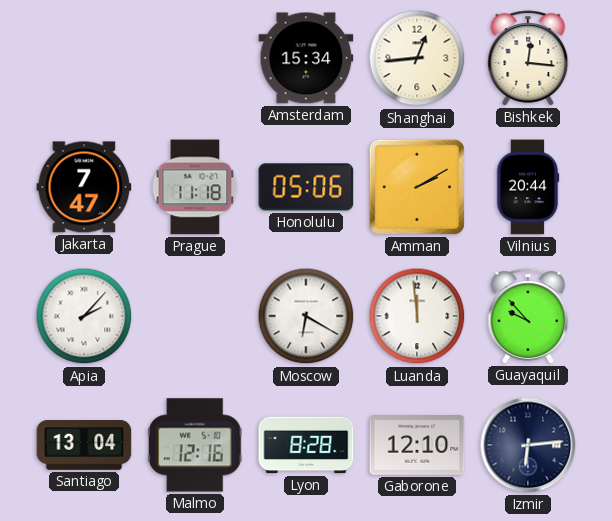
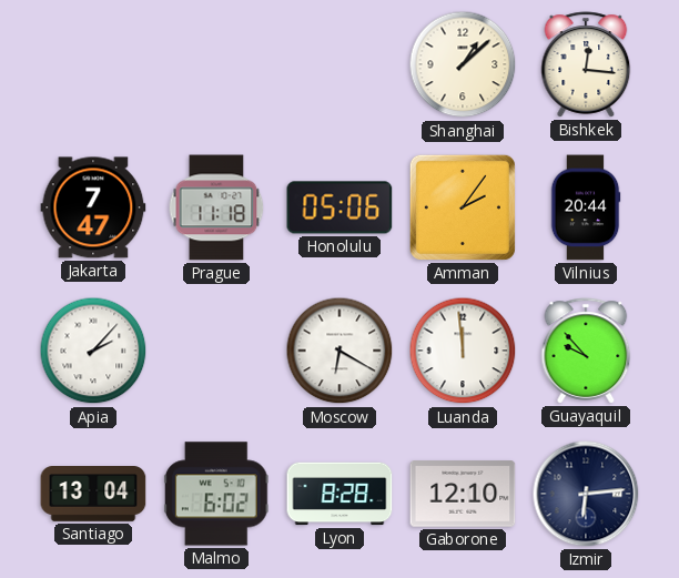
Amsterdam: 15:34 -> none
Shanghai: 12:44 -> 1:08
Amman: 2:10 -> 2:06
Malmo: 12:16 -> 6:02
